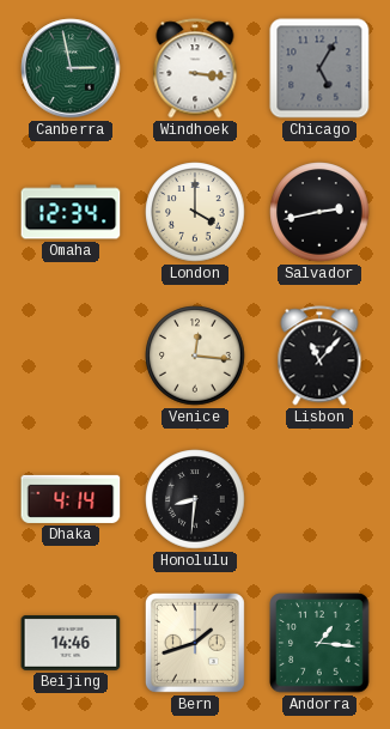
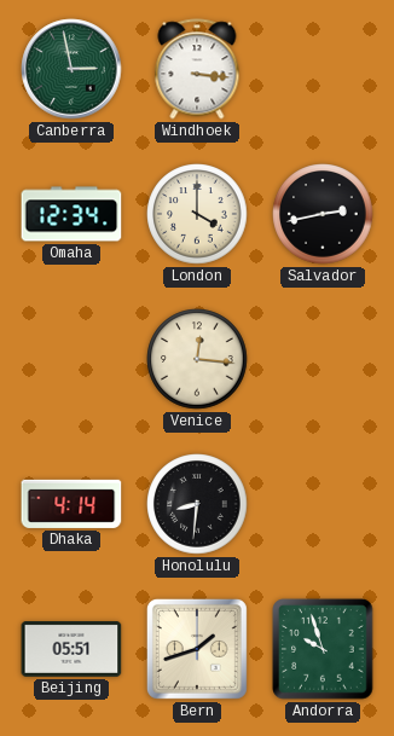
Chicago: 5:05 -> none
Lisbon: 11:07 -> none
Beijing: 14:46 -> 05:51
Andorra: 1:16 -> 9:57
